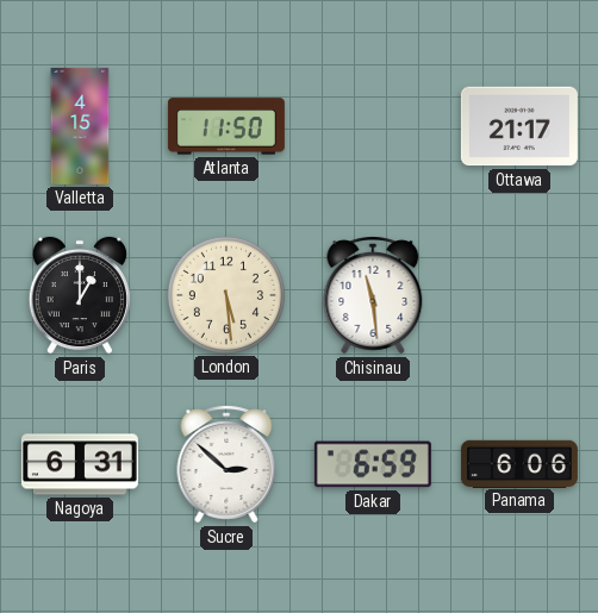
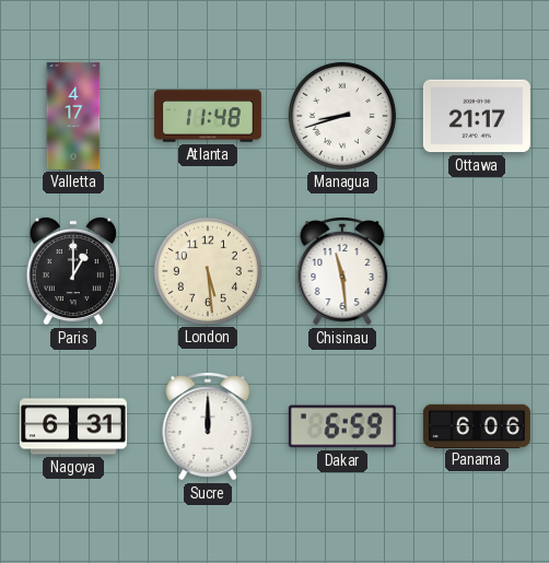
Valletta: 4:15 -> 4:17
Atlanta: 11:50 -> 11:48
Managua: none -> 8:42
Sucre: 2:52 -> 12:00
